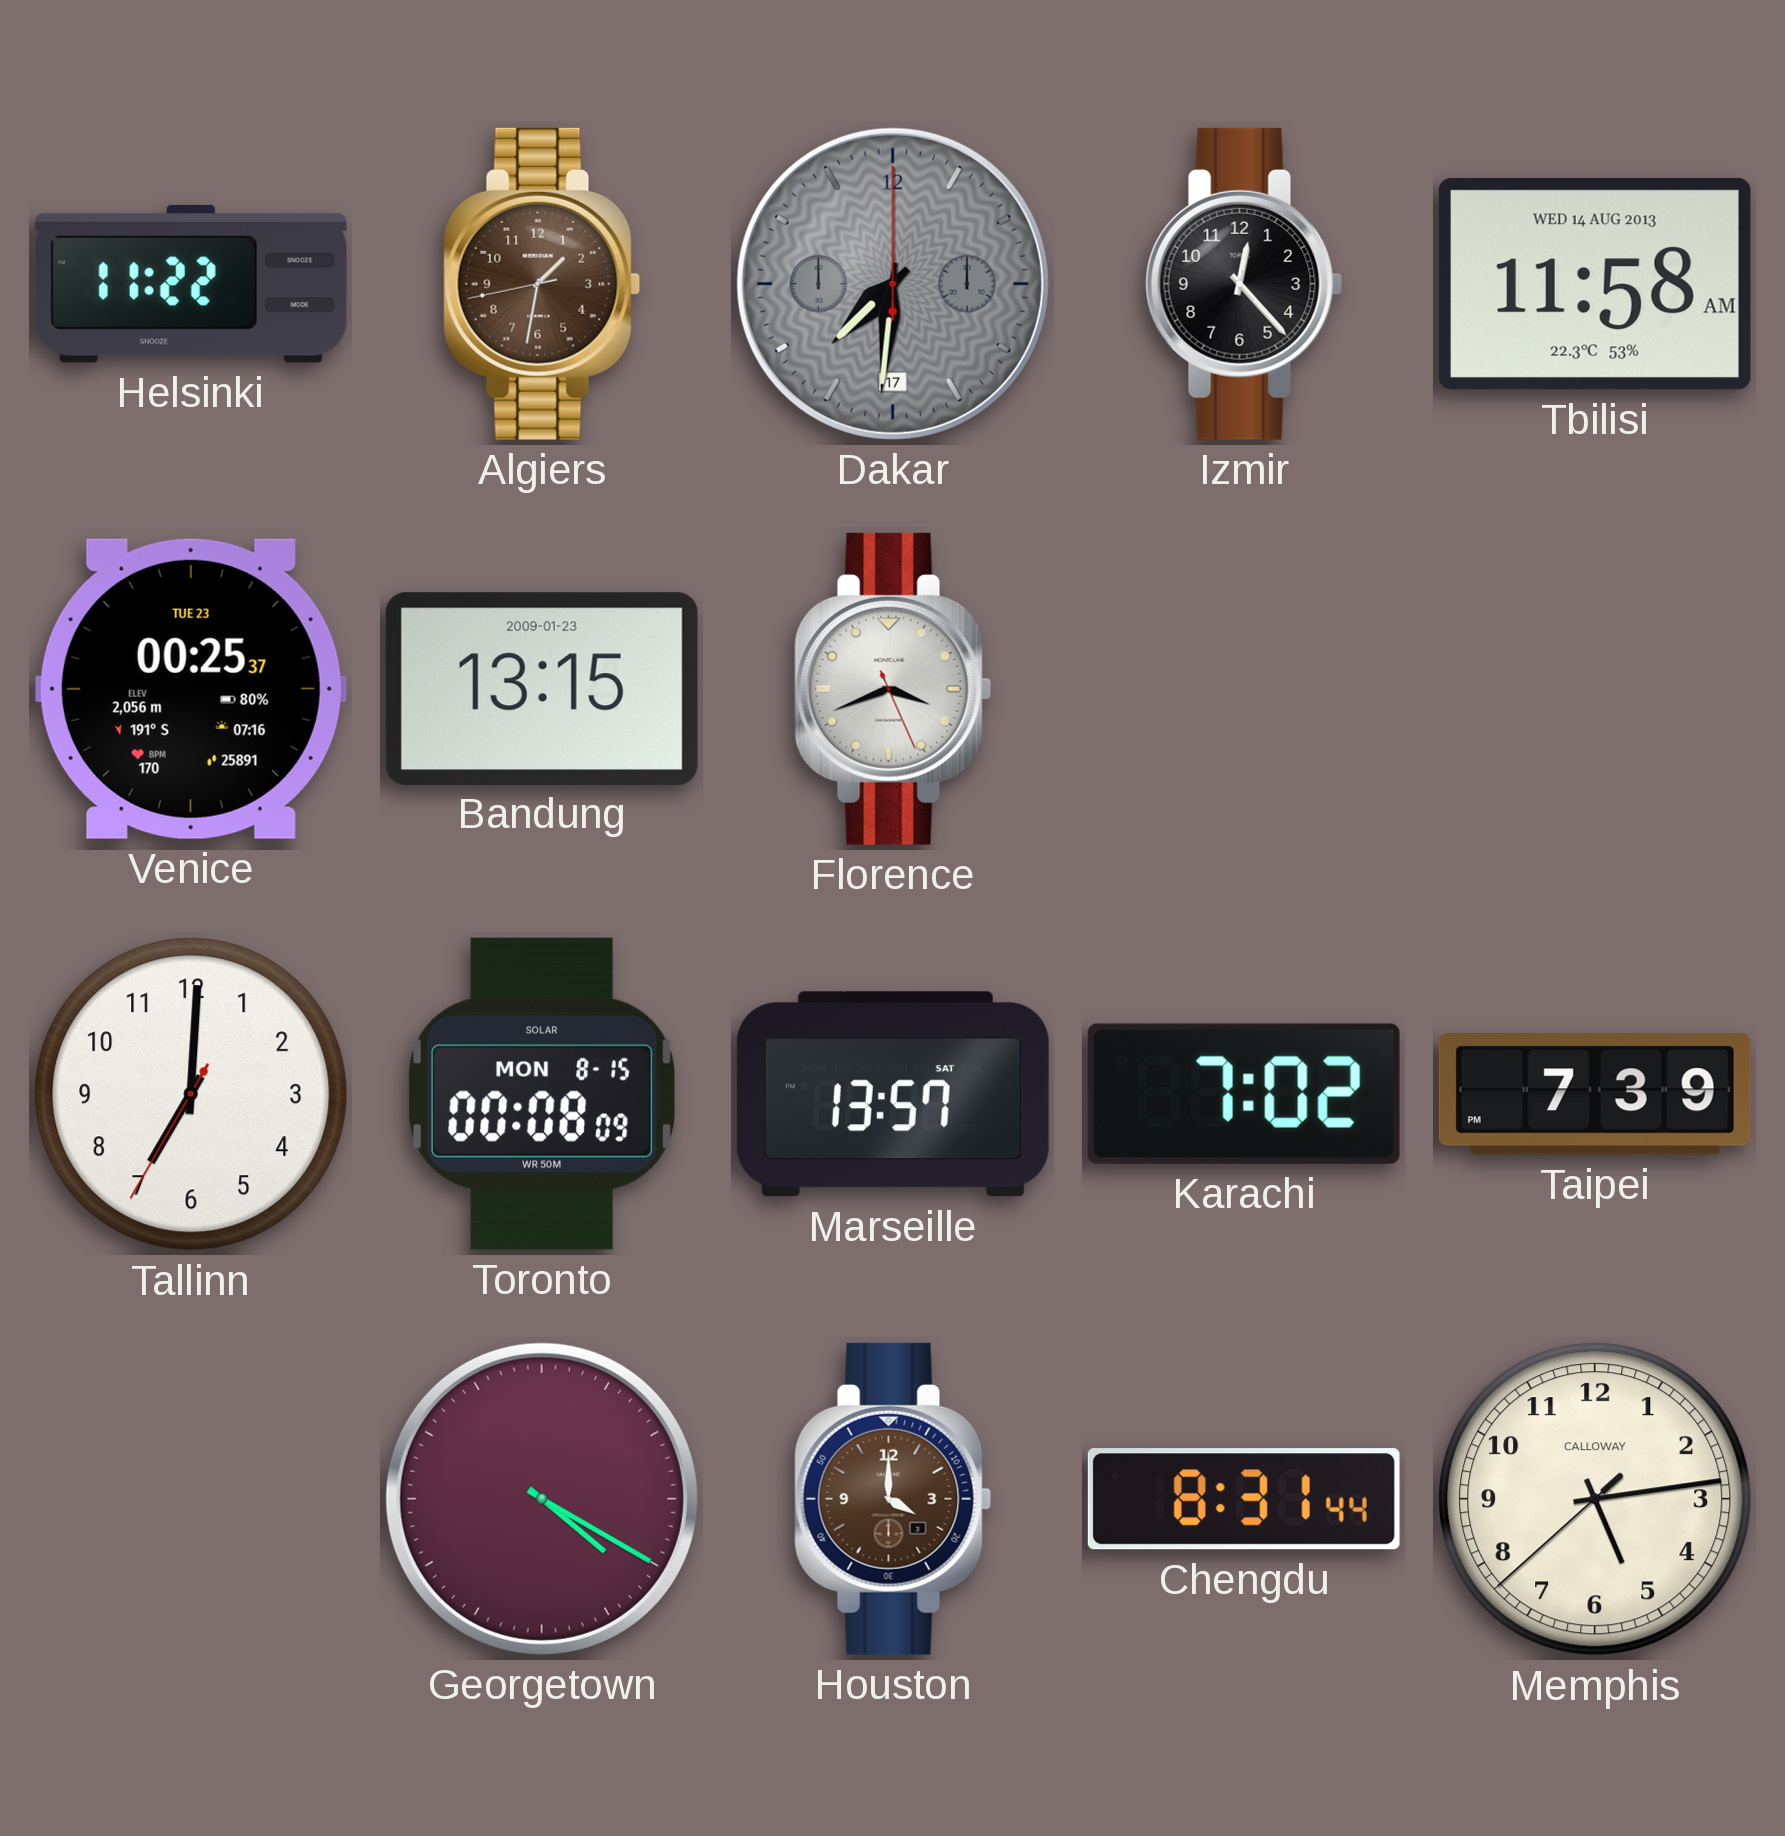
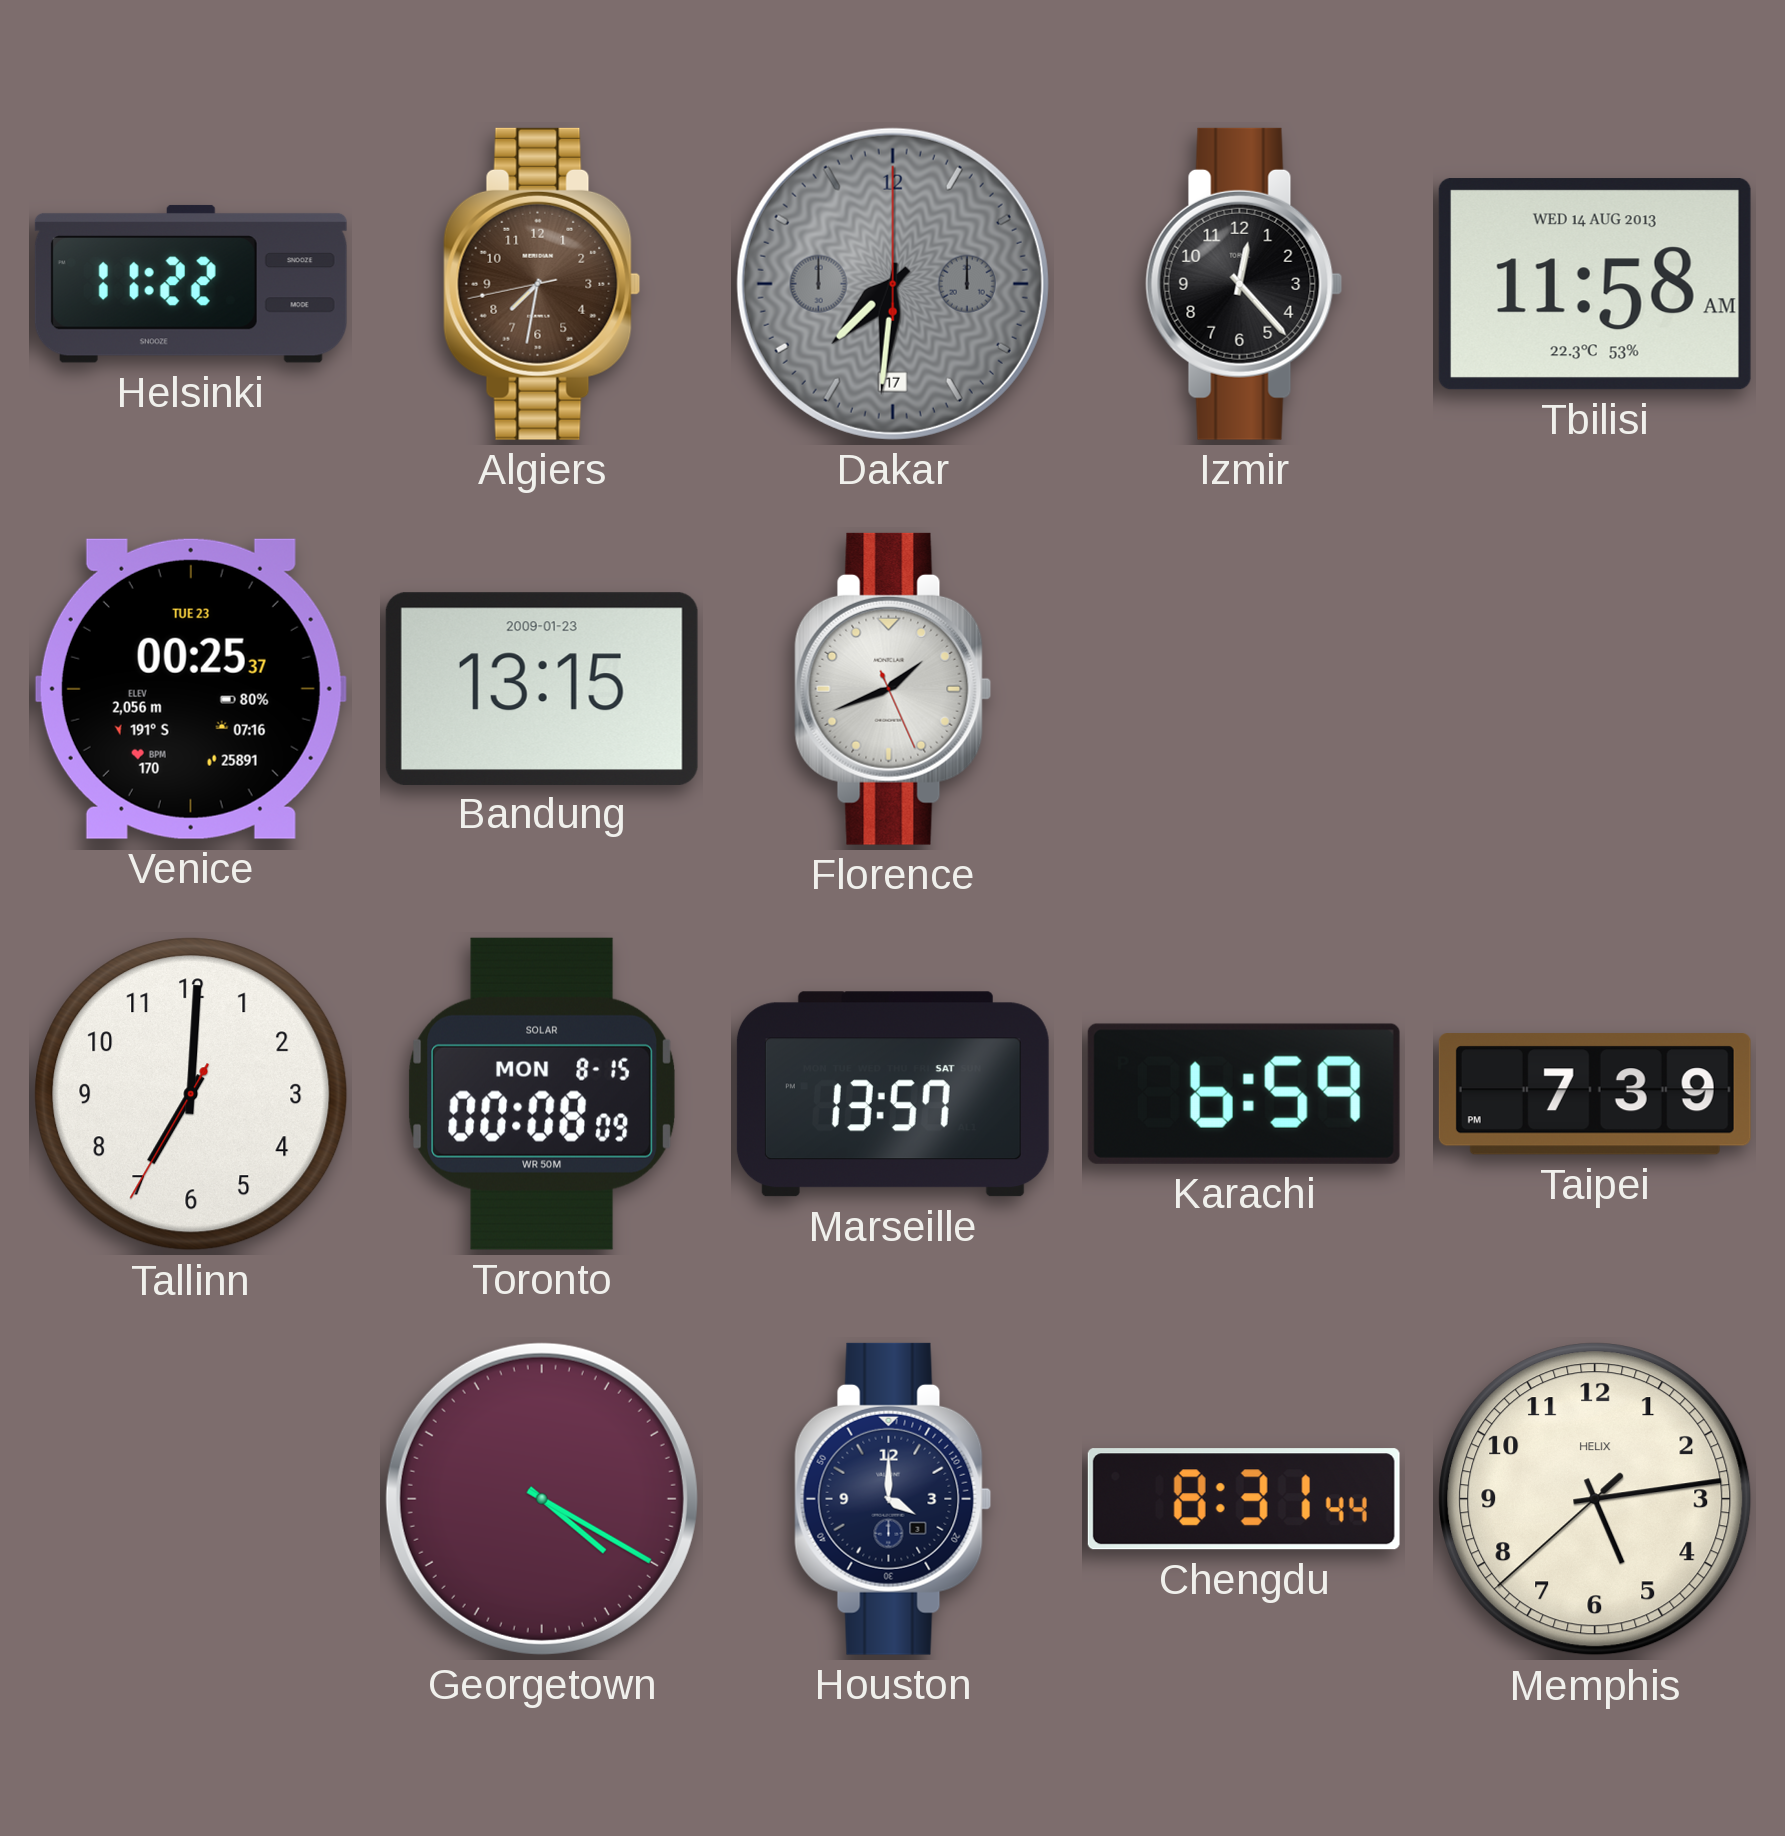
Algiers: 1:31 -> 7:31
Florence: 3:41 -> 1:41
Karachi: 7:02 -> 6:59
Houston dial: brown -> navy
Memphis brand: CALLOWAY -> HELIX
